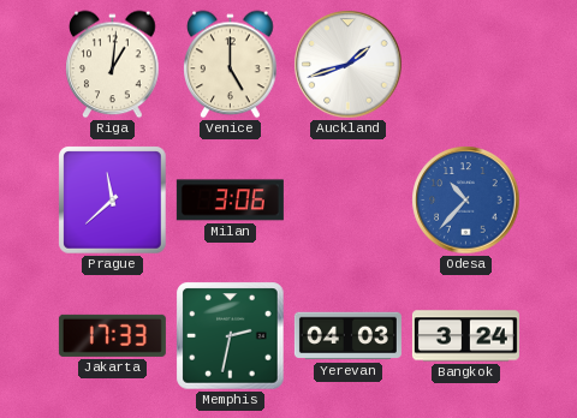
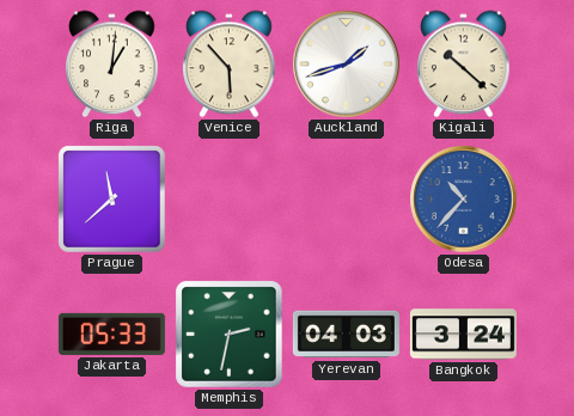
Venice: 5:00 -> 5:53
Kigali: none -> 10:22
Milan: 3:06 -> none
Jakarta: 17:33 -> 05:33
